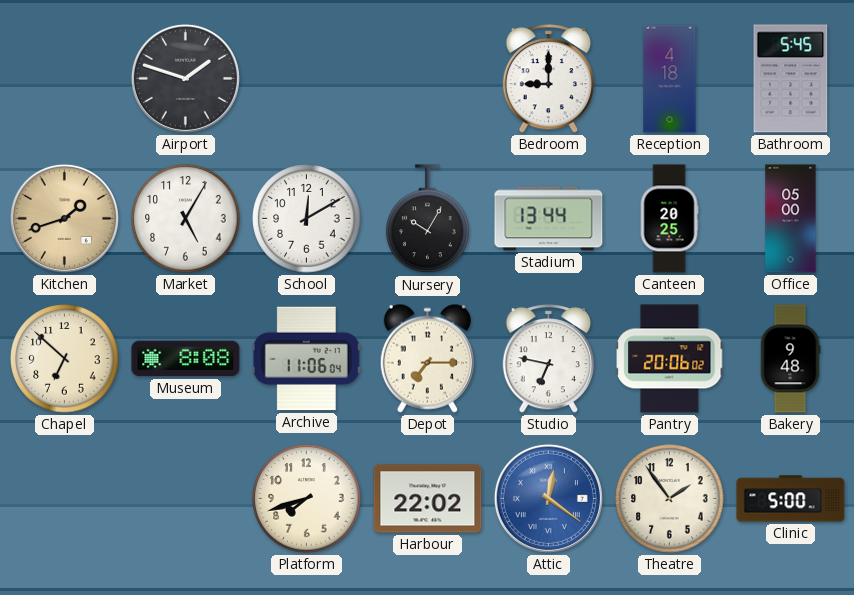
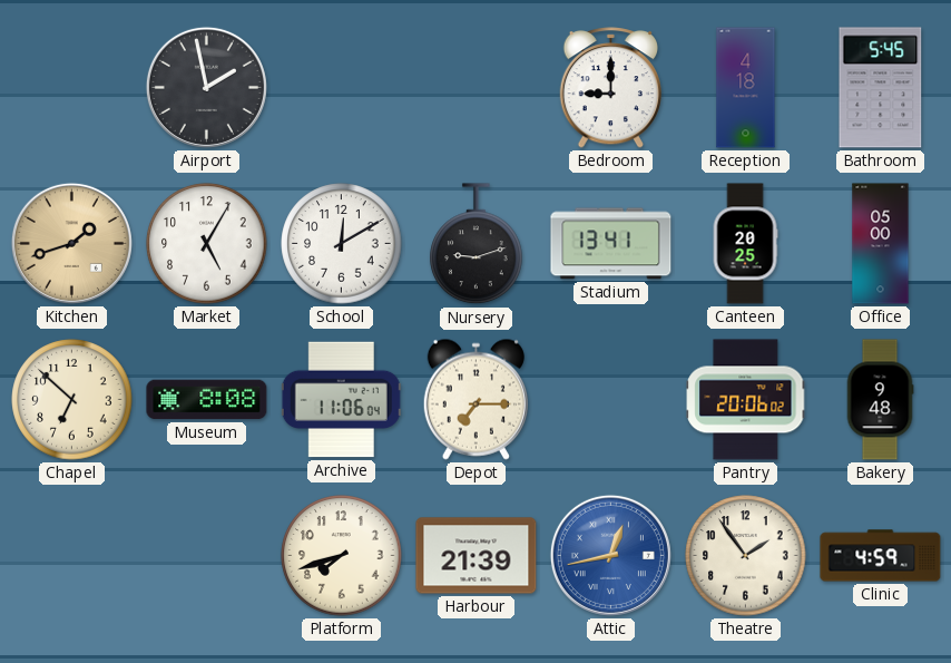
Airport: 1:48 -> 1:58
Nursery: 10:05 -> 9:12
Stadium: 13:44 -> 13:41
Studio: 6:47 -> none
Harbour: 22:02 -> 21:39
Attic: 12:21 -> 12:43
Clinic: 5:00 -> 4:59
